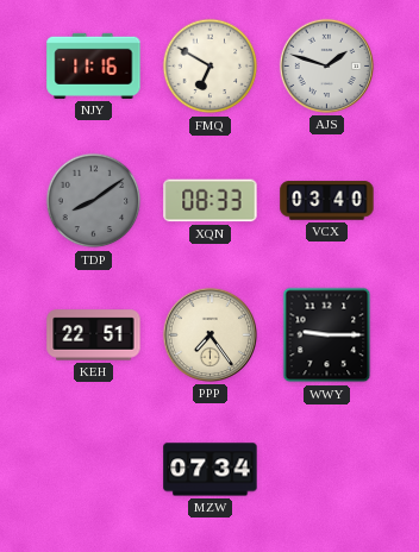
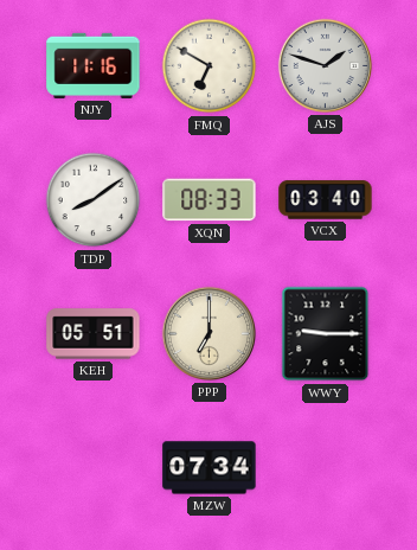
TDP dial: grey -> white
KEH: 22:51 -> 05:51
PPP: 7:24 -> 7:00
